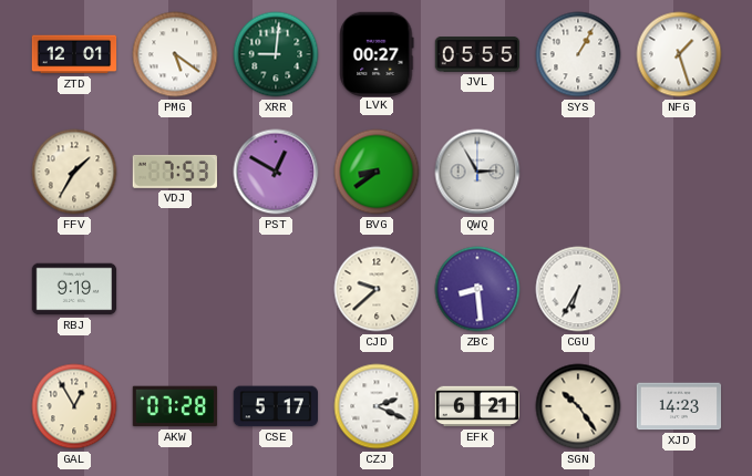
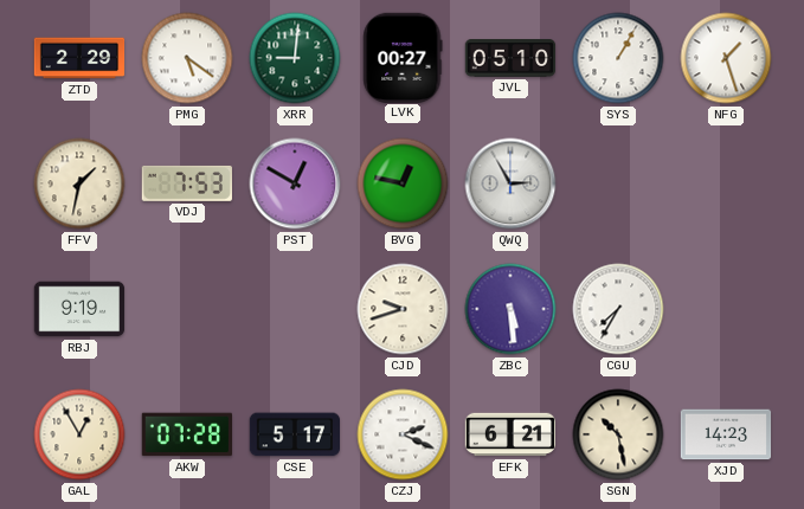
ZTD: 12:01 -> 2:29
JVL: 05:55 -> 05:10
FFV: 1:35 -> 1:32
BVG: 8:39 -> 12:47
CJD: 9:38 -> 9:42
ZBC: 8:29 -> 5:29
CGU: 6:35 -> 7:35
SGN: 10:24 -> 10:28
